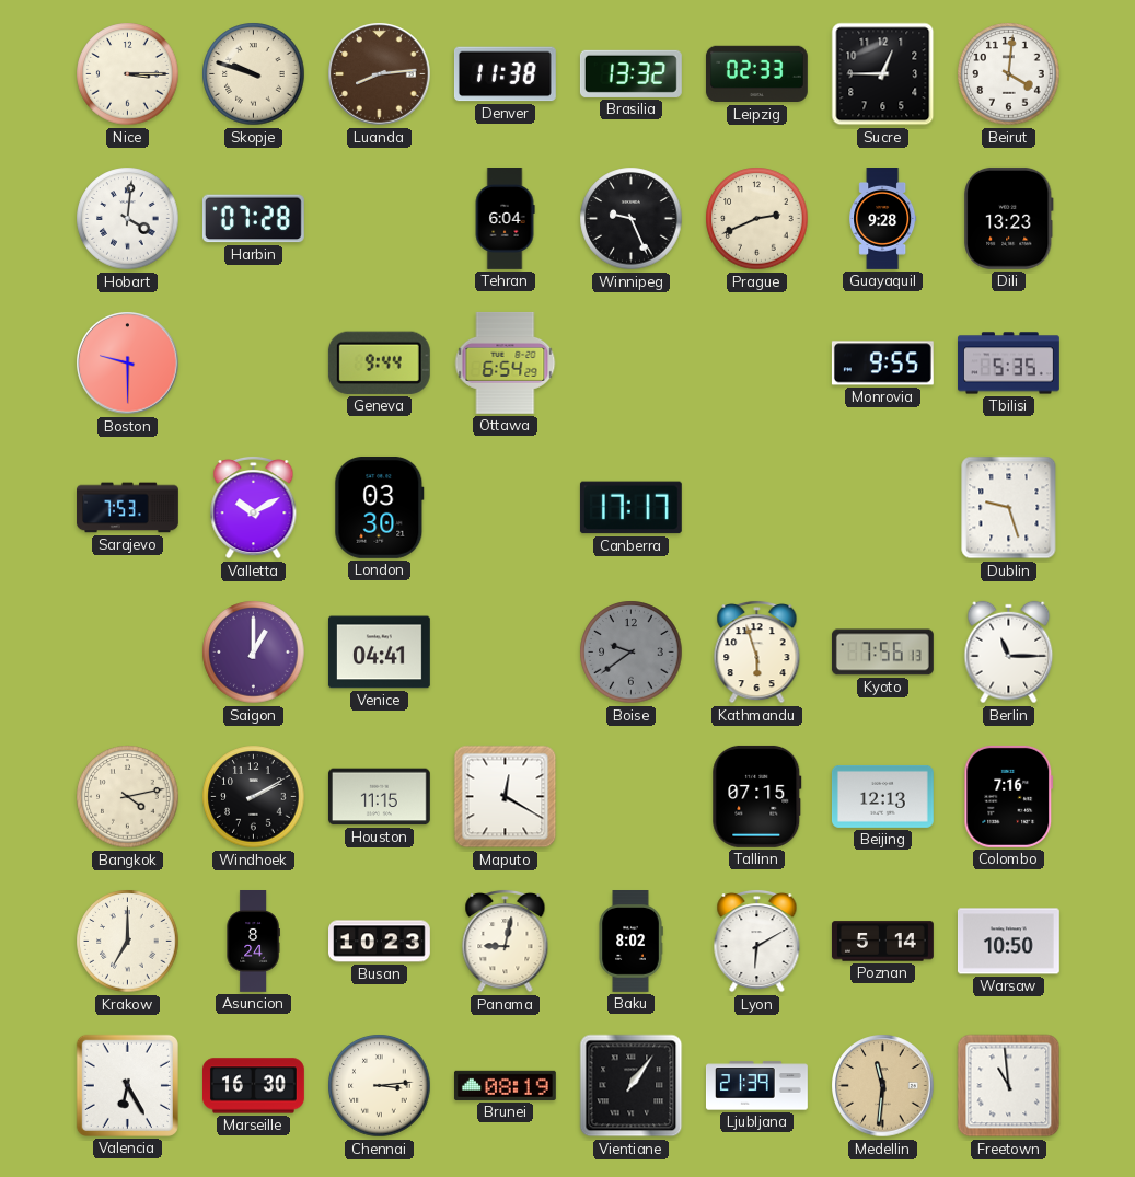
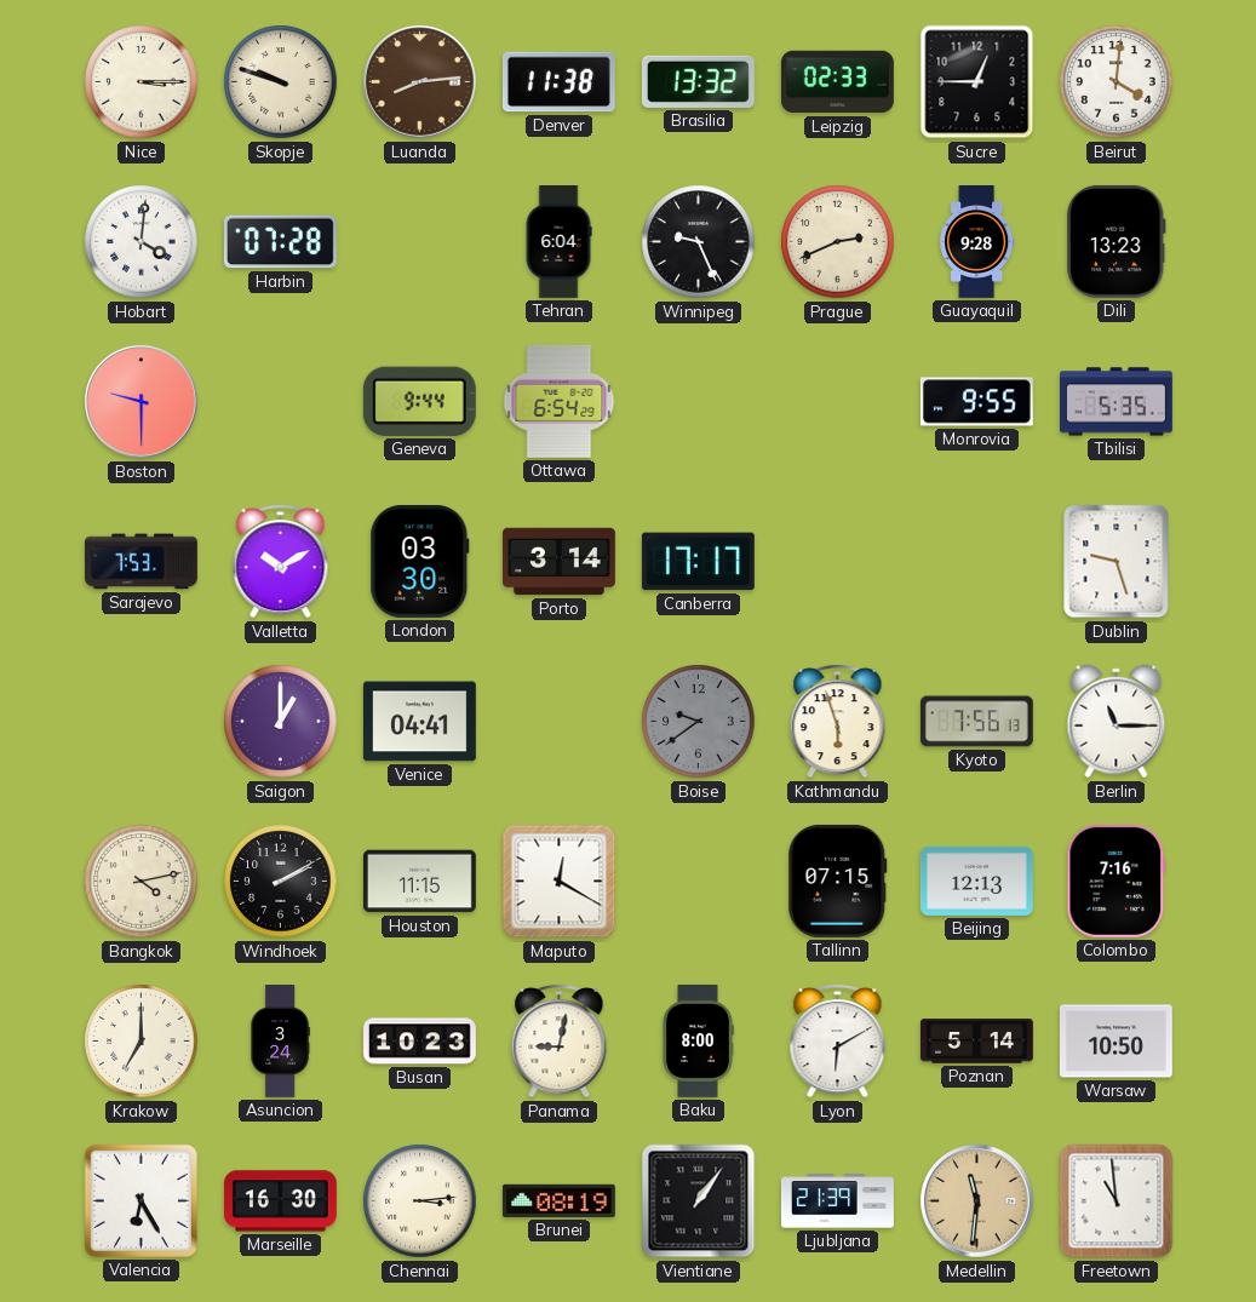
Porto: none -> 3:14
Asuncion: 8:24 -> 3:24
Baku: 8:02 -> 8:00
